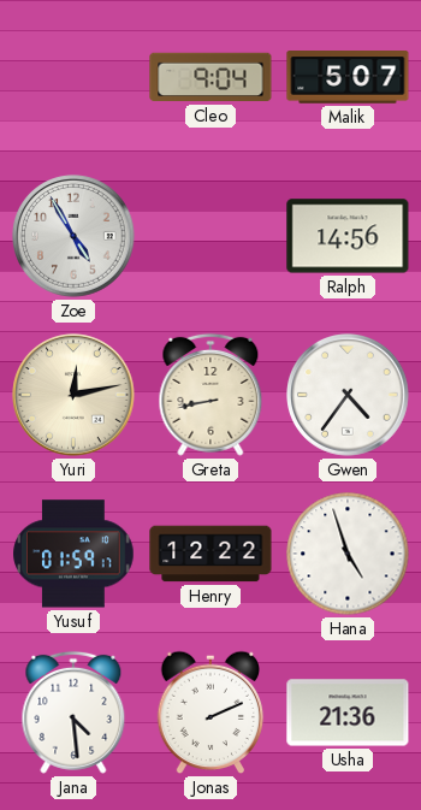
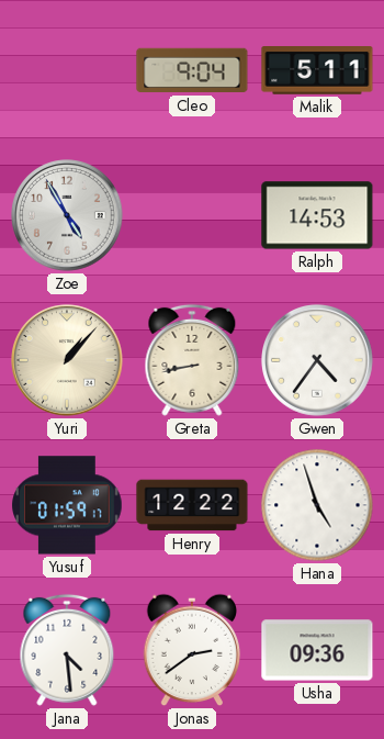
Malik: 5:07 -> 5:11
Ralph: 14:56 -> 14:53
Yuri: 12:13 -> 1:07
Jonas: 2:11 -> 2:39
Usha: 21:36 -> 09:36
